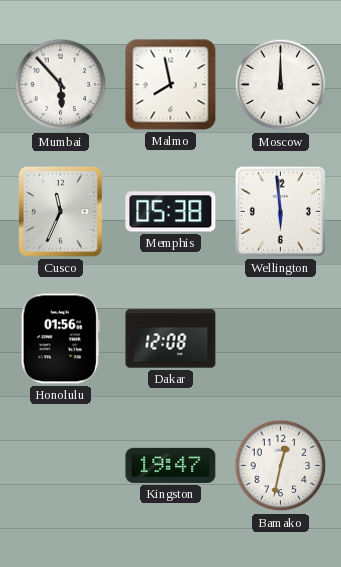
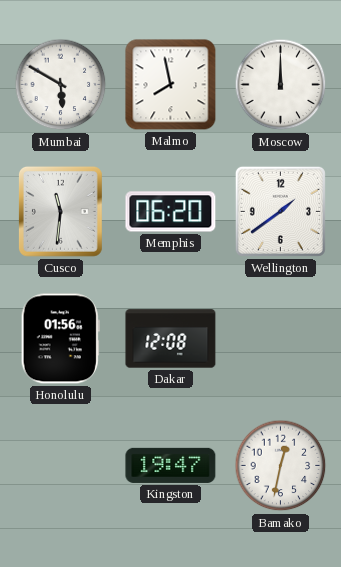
Mumbai: 5:53 -> 5:50
Cusco: 11:34 -> 11:31
Memphis: 05:38 -> 06:20
Wellington: 5:59 -> 1:39
